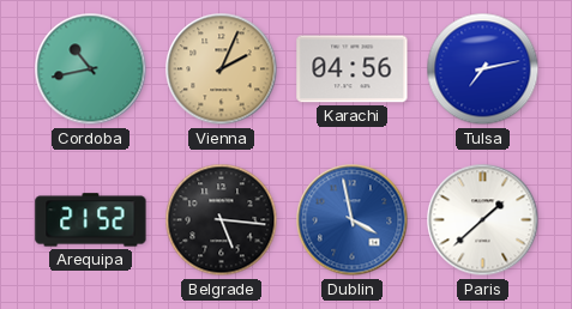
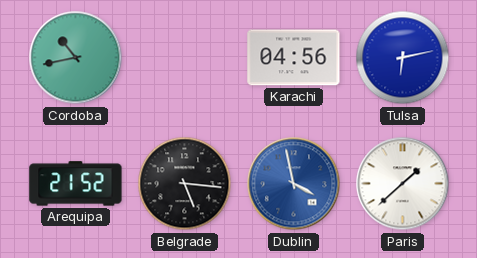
Vienna: 2:04 -> none
Tulsa: 7:13 -> 6:13
